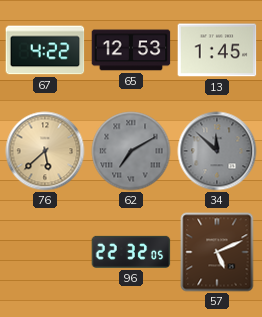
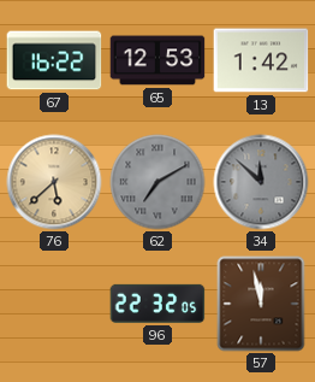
67: 4:22 -> 16:22
13: 1:45 -> 1:42
57: 5:11 -> 11:58
